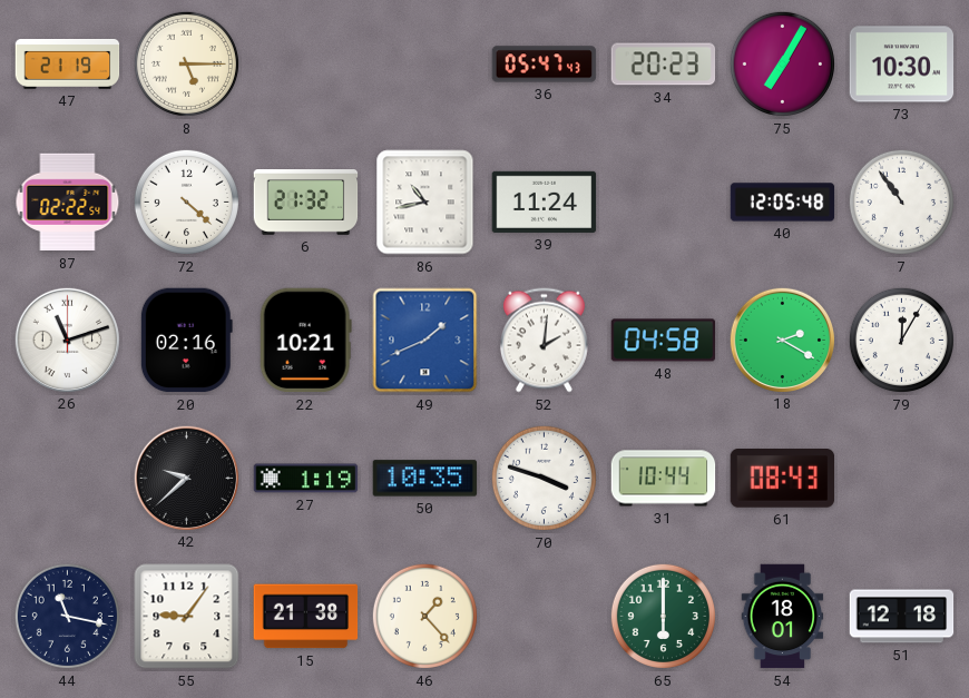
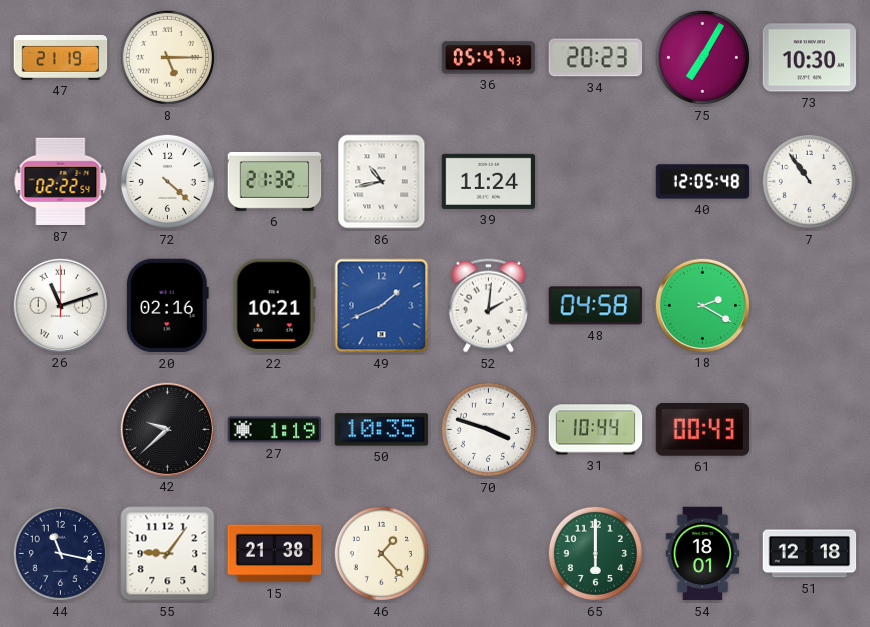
79: 12:05 -> none
61: 08:43 -> 00:43
